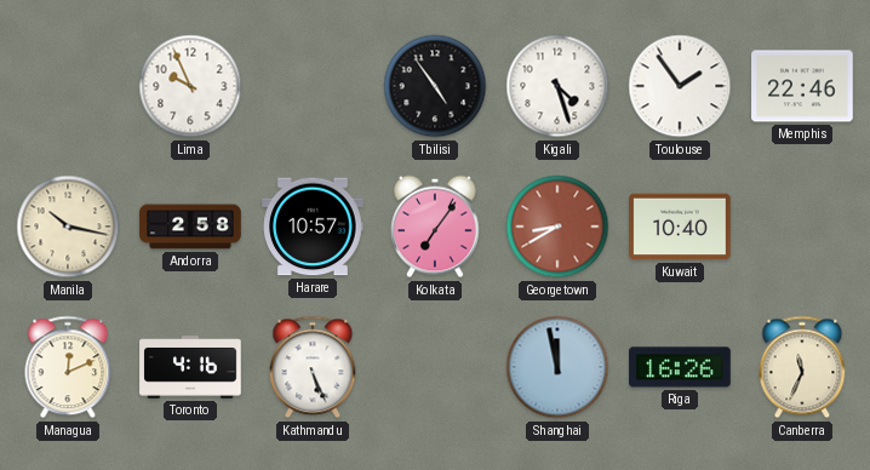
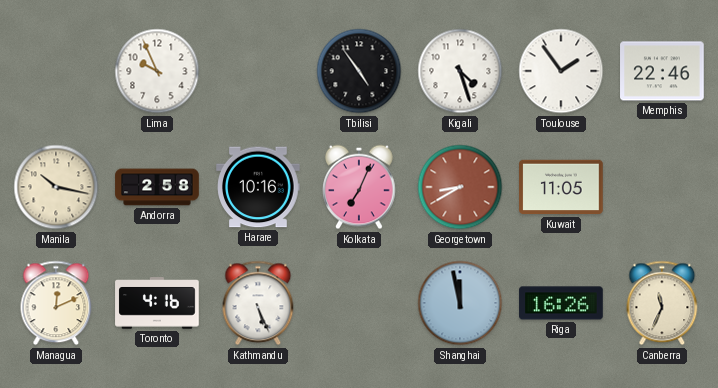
Harare: 10:57 -> 10:16
Kolkata: 7:06 -> 7:04
Kuwait: 10:40 -> 11:05
